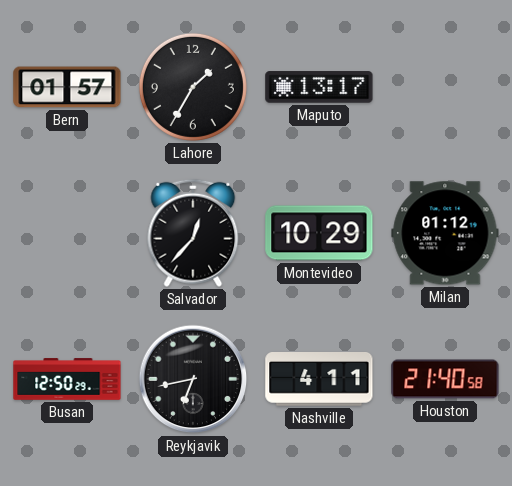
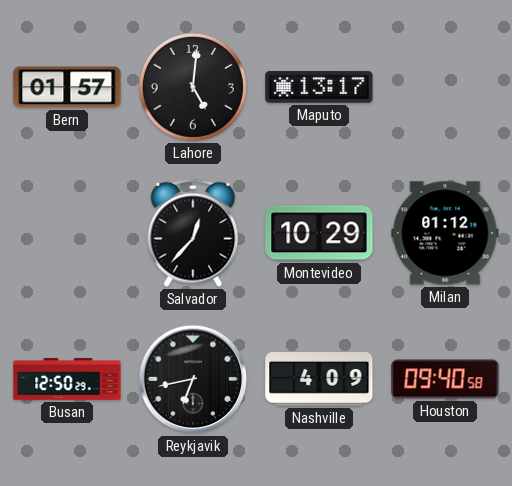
Lahore: 1:35 -> 5:01
Nashville: 4:11 -> 4:09
Houston: 21:40 -> 09:40
